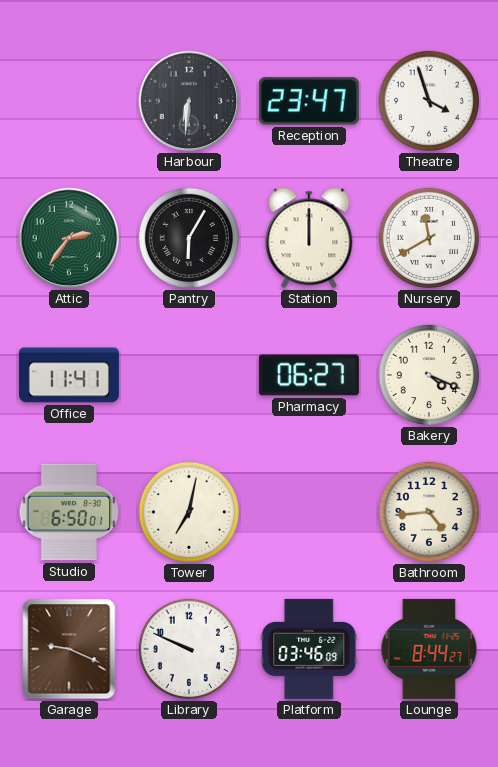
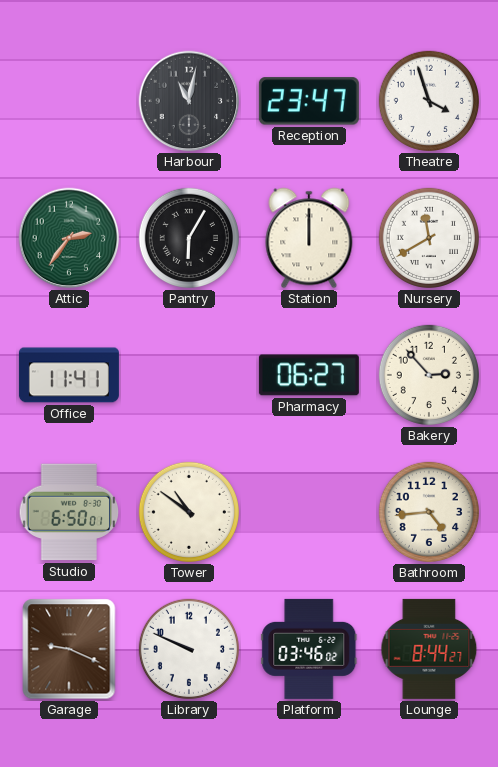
Harbour: 6:31 -> 11:02
Bakery: 4:19 -> 2:53
Tower: 7:02 -> 10:51
Platform: 03:46:09 -> 03:46:02
